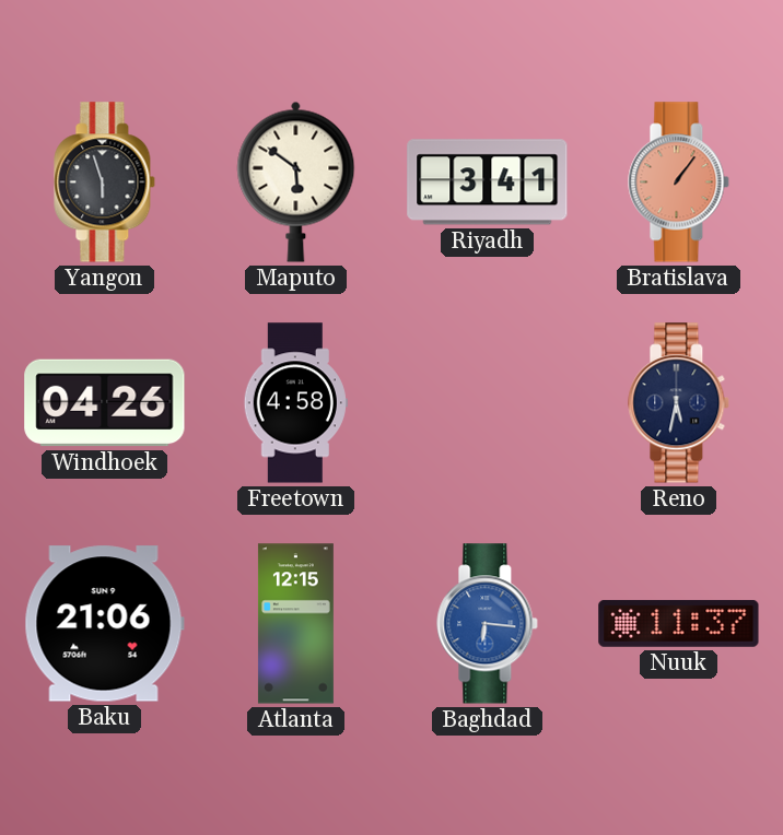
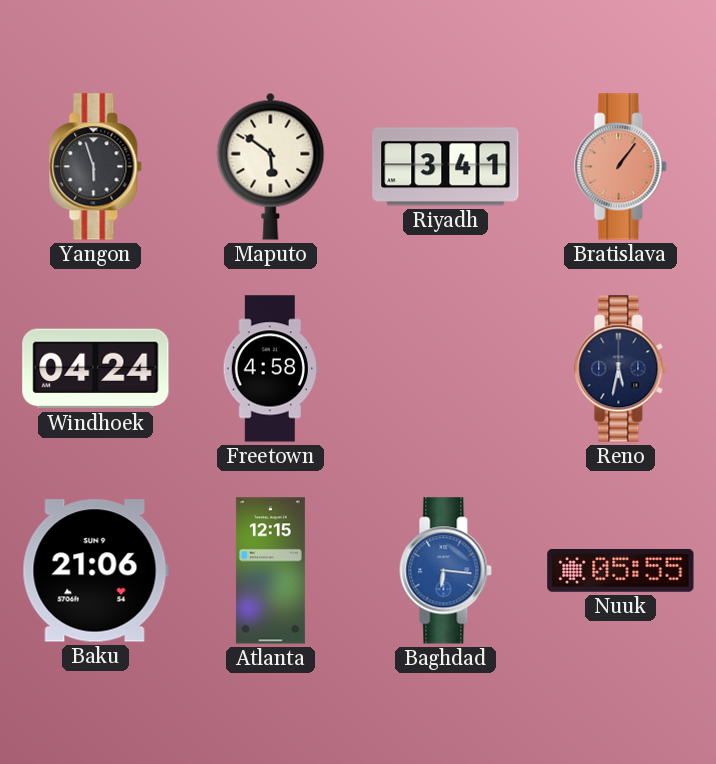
Windhoek: 04:26 -> 04:24
Nuuk: 11:37 -> 05:55
